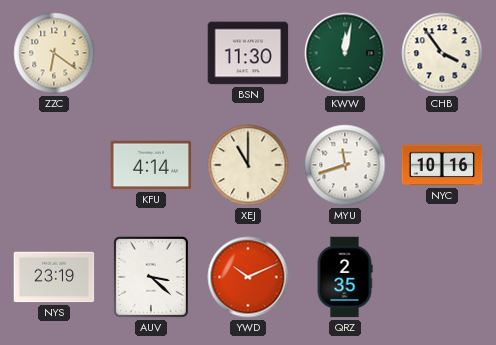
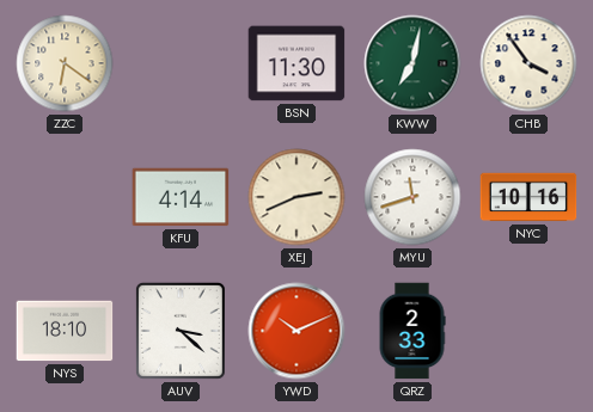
KWW: 12:02 -> 7:02
XEJ: 11:00 -> 2:41
NYS: 23:19 -> 18:10
QRZ: 2:35 -> 2:33
